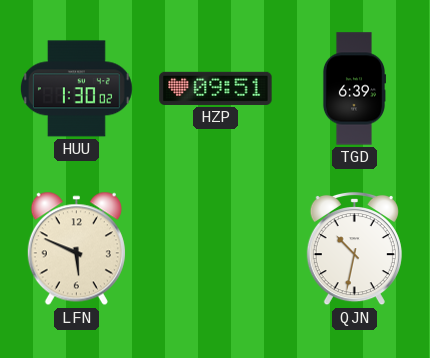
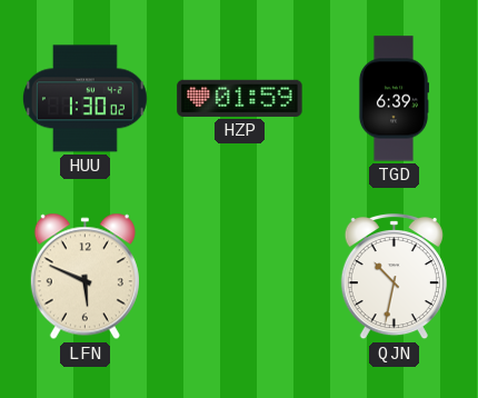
HZP: 09:51 -> 01:59
